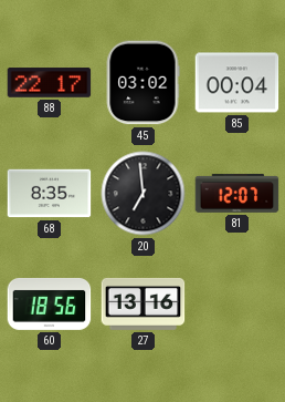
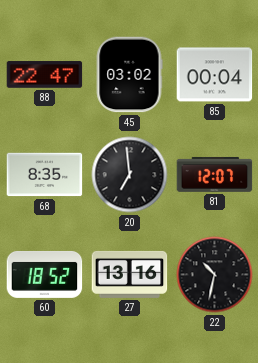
88: 22:17 -> 22:47
60: 18:56 -> 18:52
22: none -> 10:32
